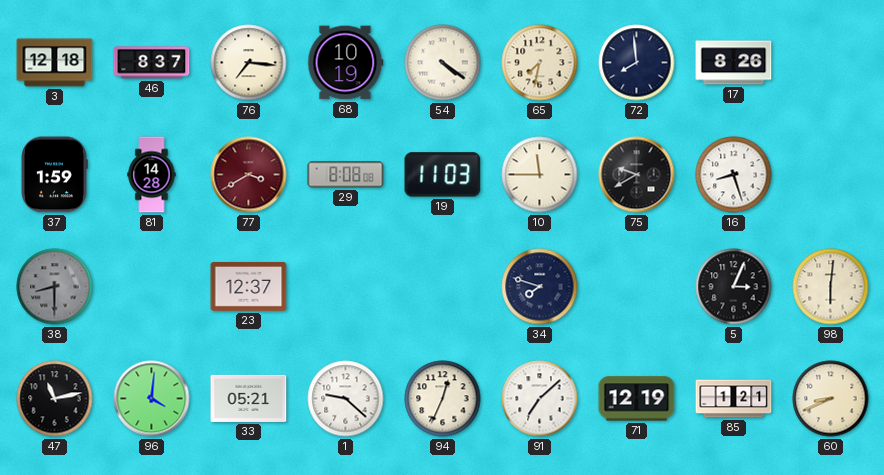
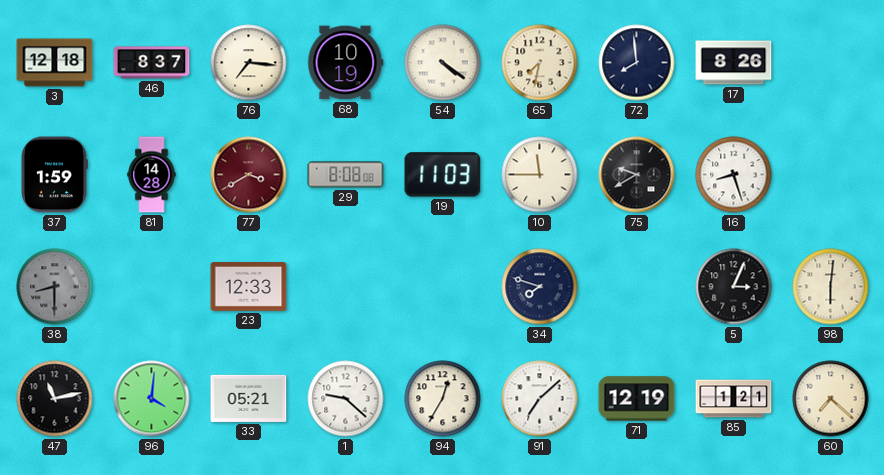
23: 12:37 -> 12:33
94: 12:34 -> 12:35
60: 8:41 -> 7:22
